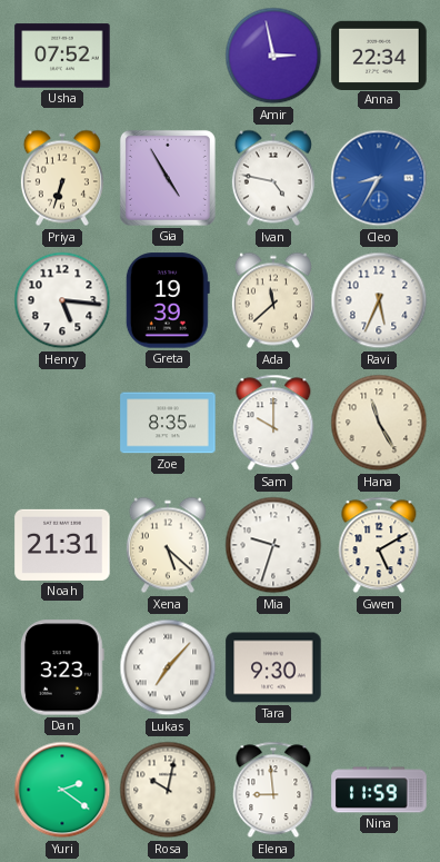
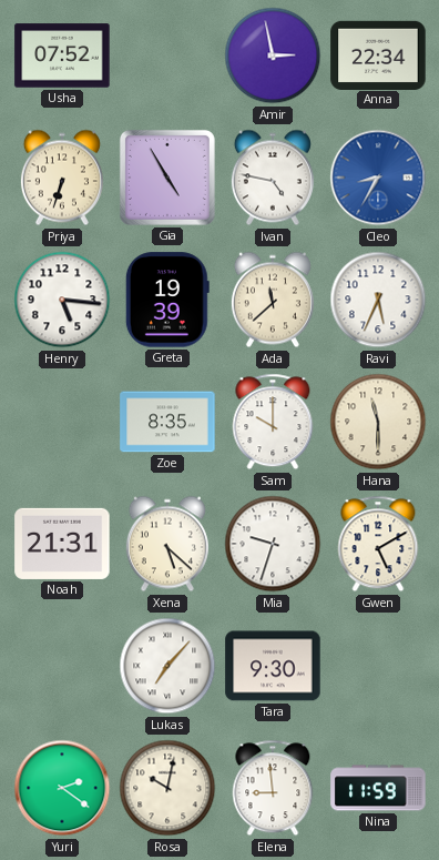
Hana: 11:25 -> 11:30
Dan: 3:23 -> none
